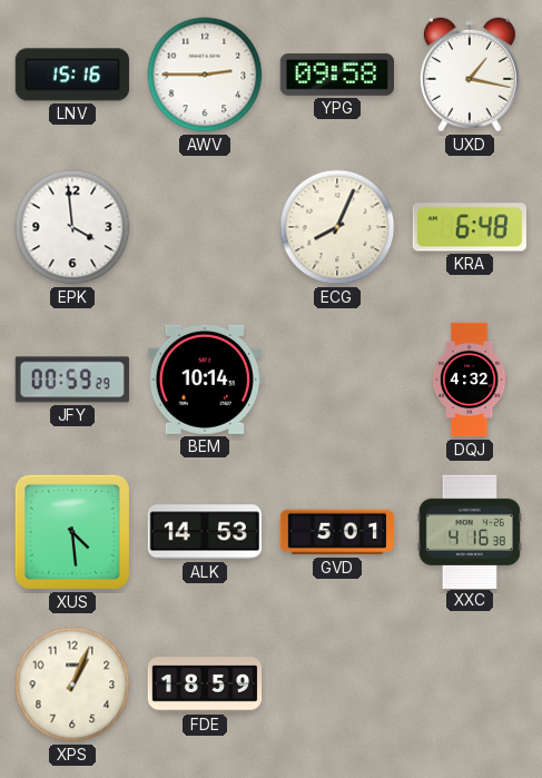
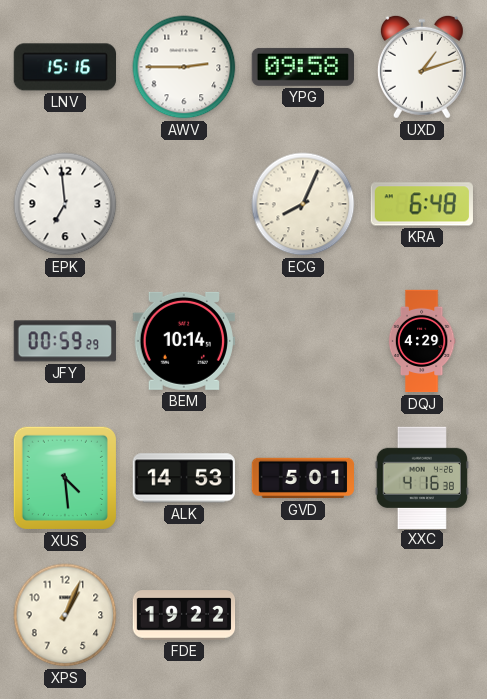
UXD: 1:17 -> 1:12
EPK: 3:59 -> 6:59
DQJ: 4:32 -> 4:29
FDE: 18:59 -> 19:22
